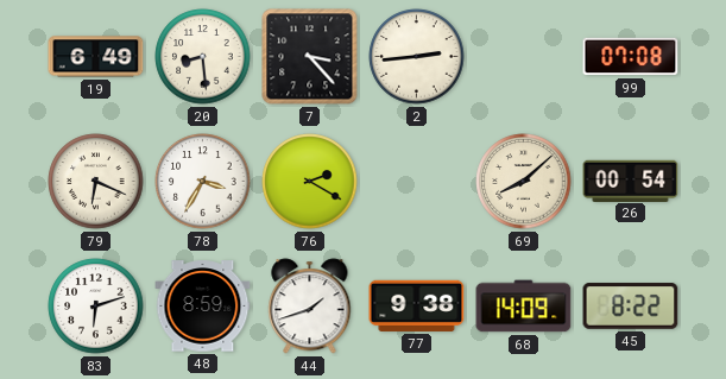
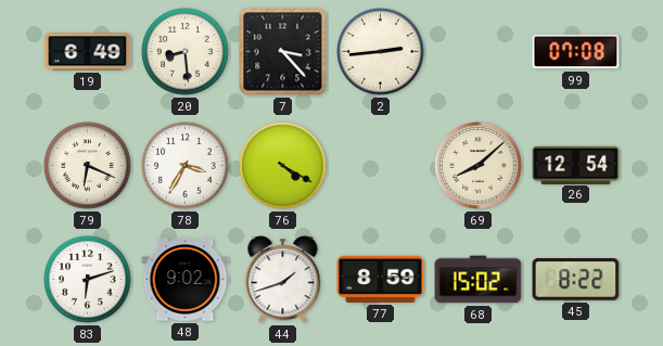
76: 2:20 -> 4:20
26: 00:54 -> 12:54
48: 8:59 -> 9:02
77: 9:38 -> 8:59
68: 14:09 -> 15:02
